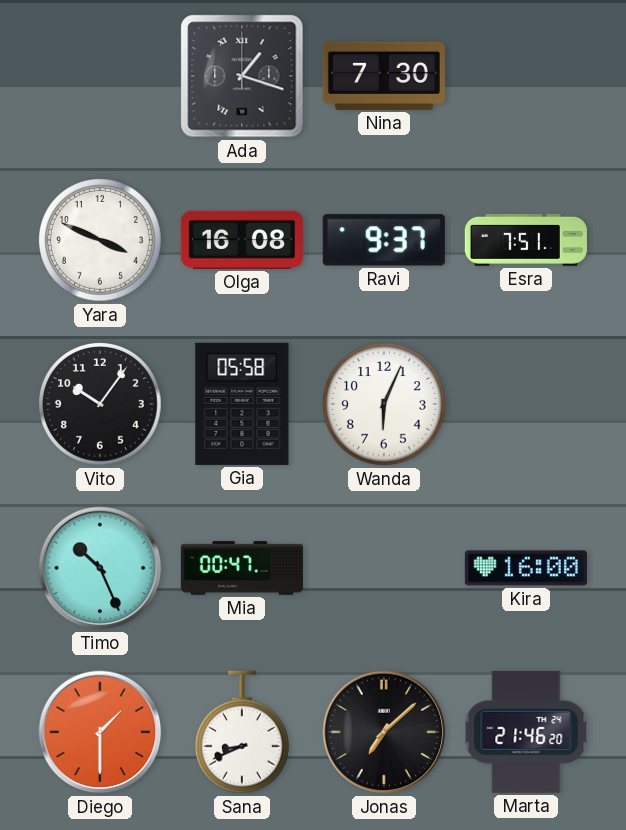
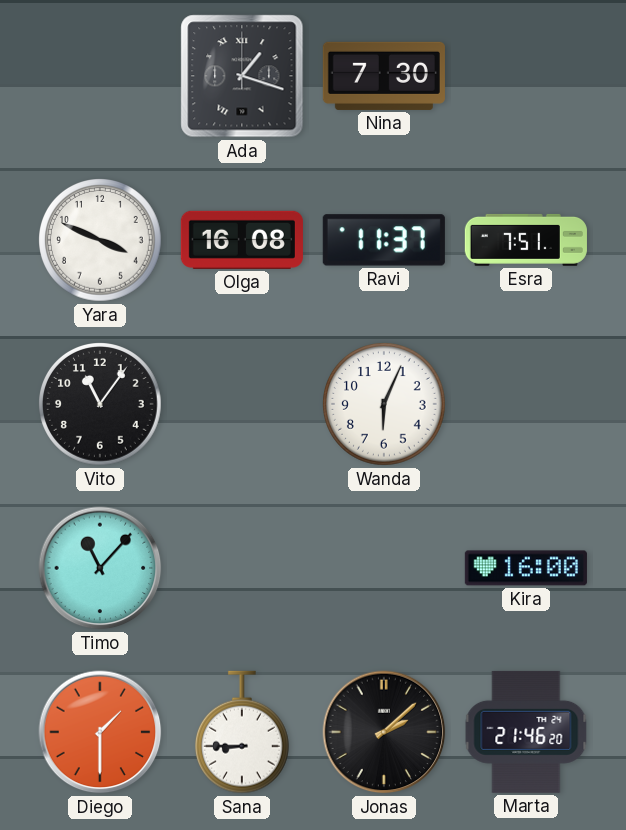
Ravi: 9:37 -> 11:37
Vito: 10:06 -> 11:06
Gia: 05:58 -> none
Timo: 10:26 -> 11:07
Mia: 00:47 -> none
Sana: 8:41 -> 8:45
Jonas: 7:08 -> 2:08
